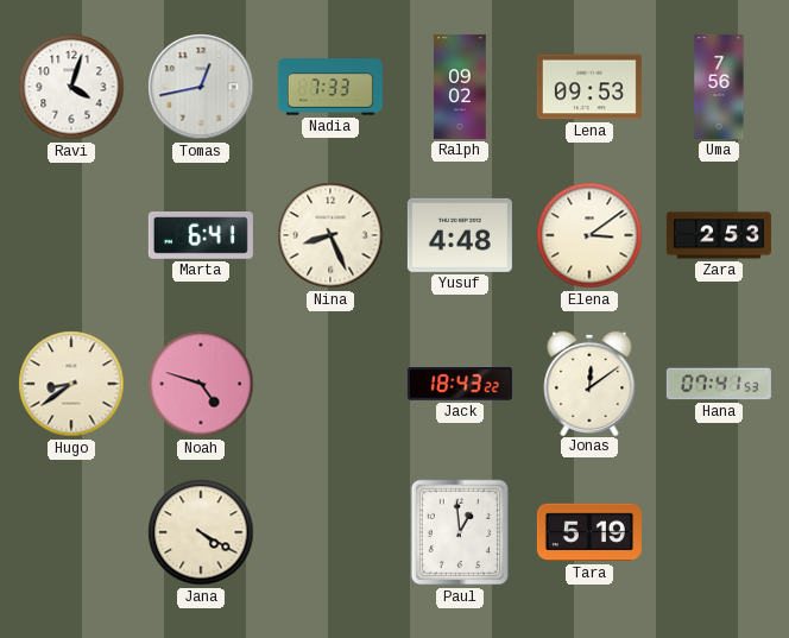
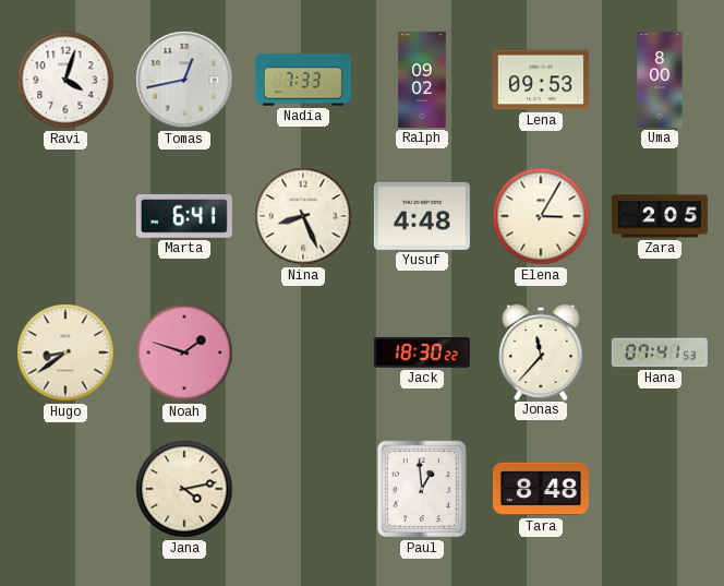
Uma: 7:56 -> 8:00
Elena: 3:09 -> 3:05
Zara: 2:53 -> 2:05
Noah: 4:48 -> 1:48
Jack: 18:43 -> 18:30
Jonas: 12:09 -> 11:37
Jana: 4:20 -> 4:13
Tara: 5:19 -> 8:48
